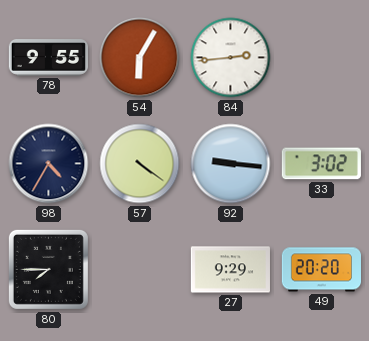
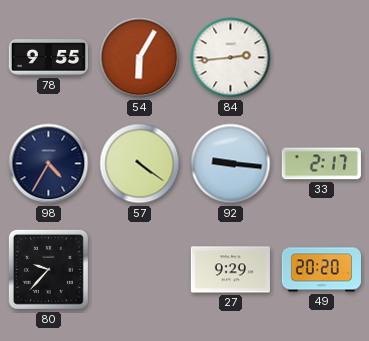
33: 3:02 -> 2:17
80: 7:45 -> 9:37
